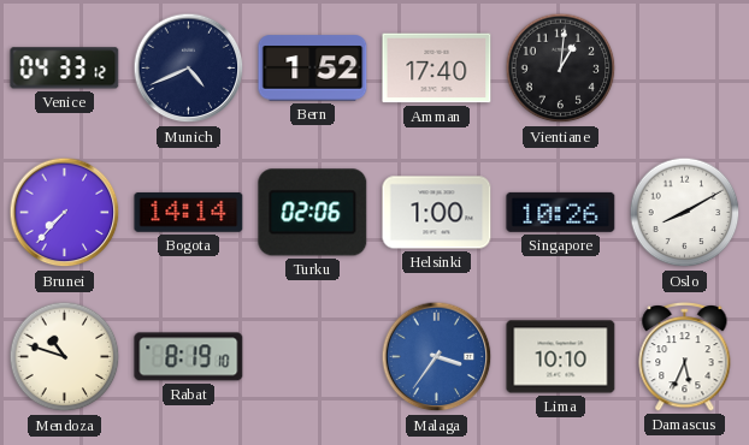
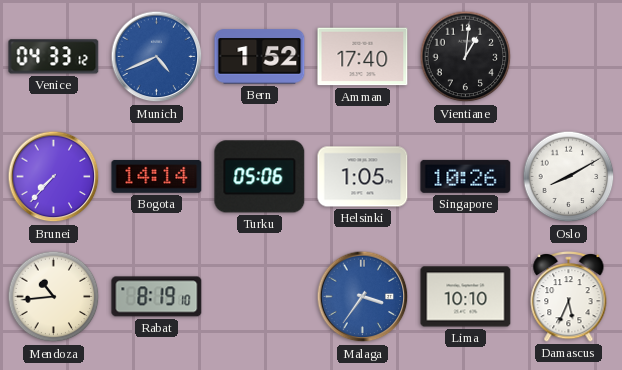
Munich dial: navy -> blue
Turku: 02:06 -> 05:06
Helsinki: 1:00 -> 1:05
Mendoza: 10:48 -> 10:44
